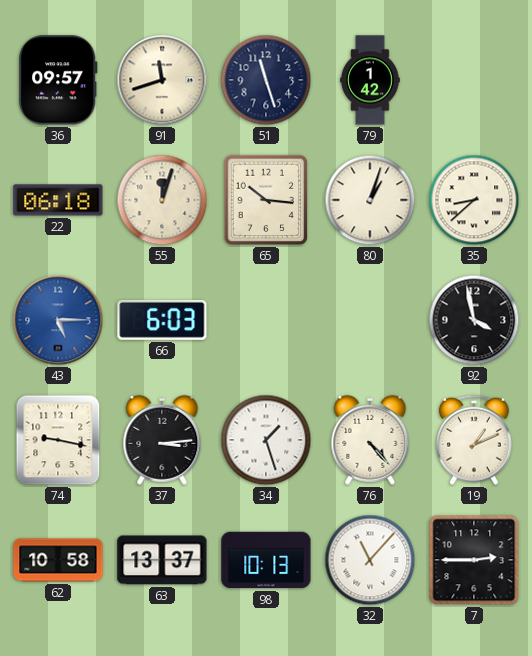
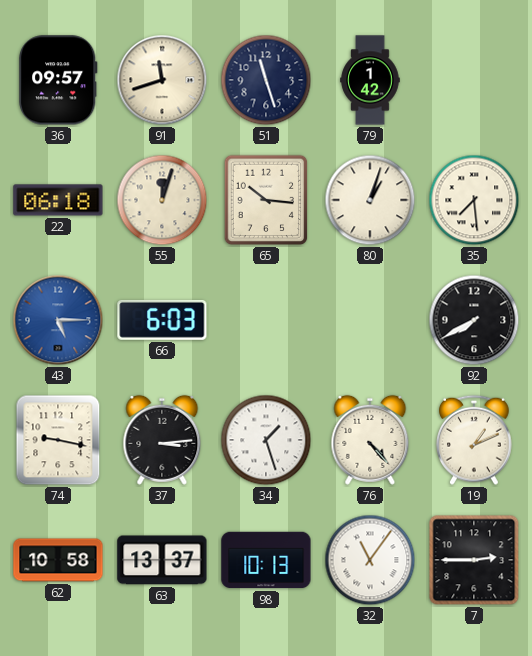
35: 8:38 -> 7:29
92: 3:58 -> 7:40
32: 11:07 -> 11:06
